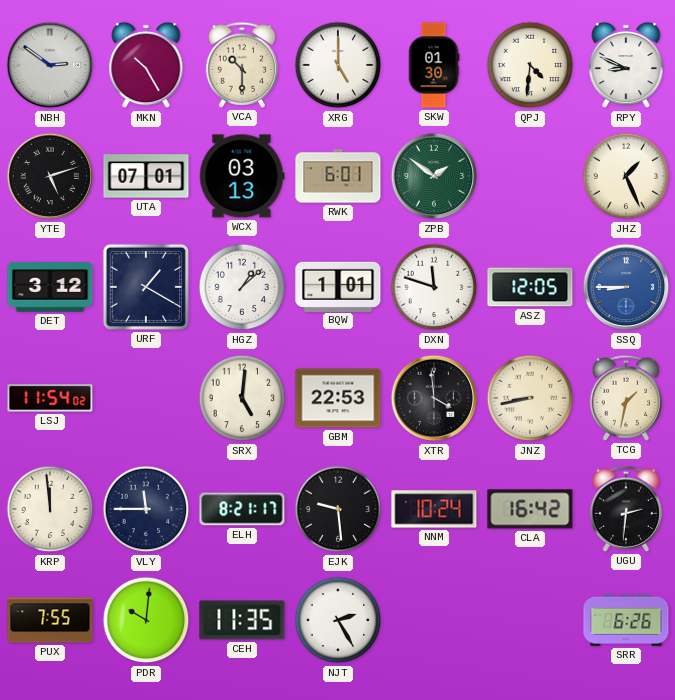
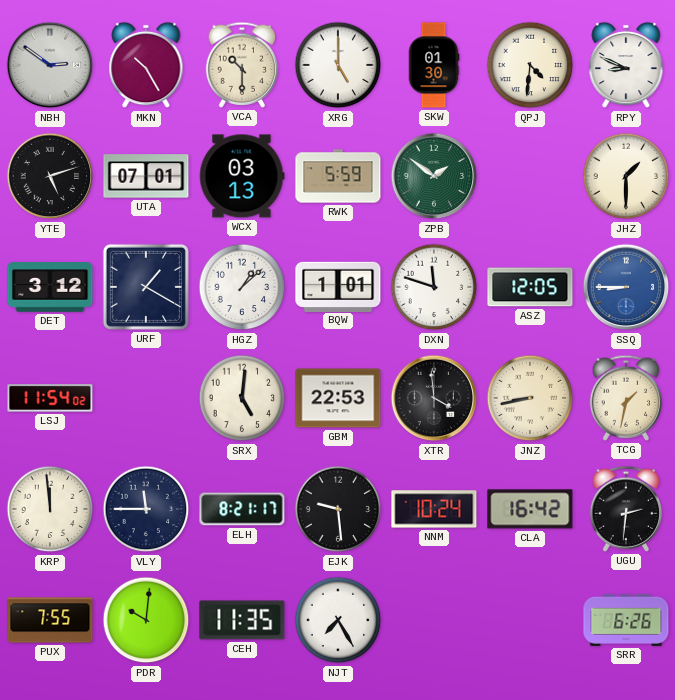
RWK: 6:01 -> 5:59
JHZ: 1:26 -> 1:30
NJT: 2:25 -> 7:25
